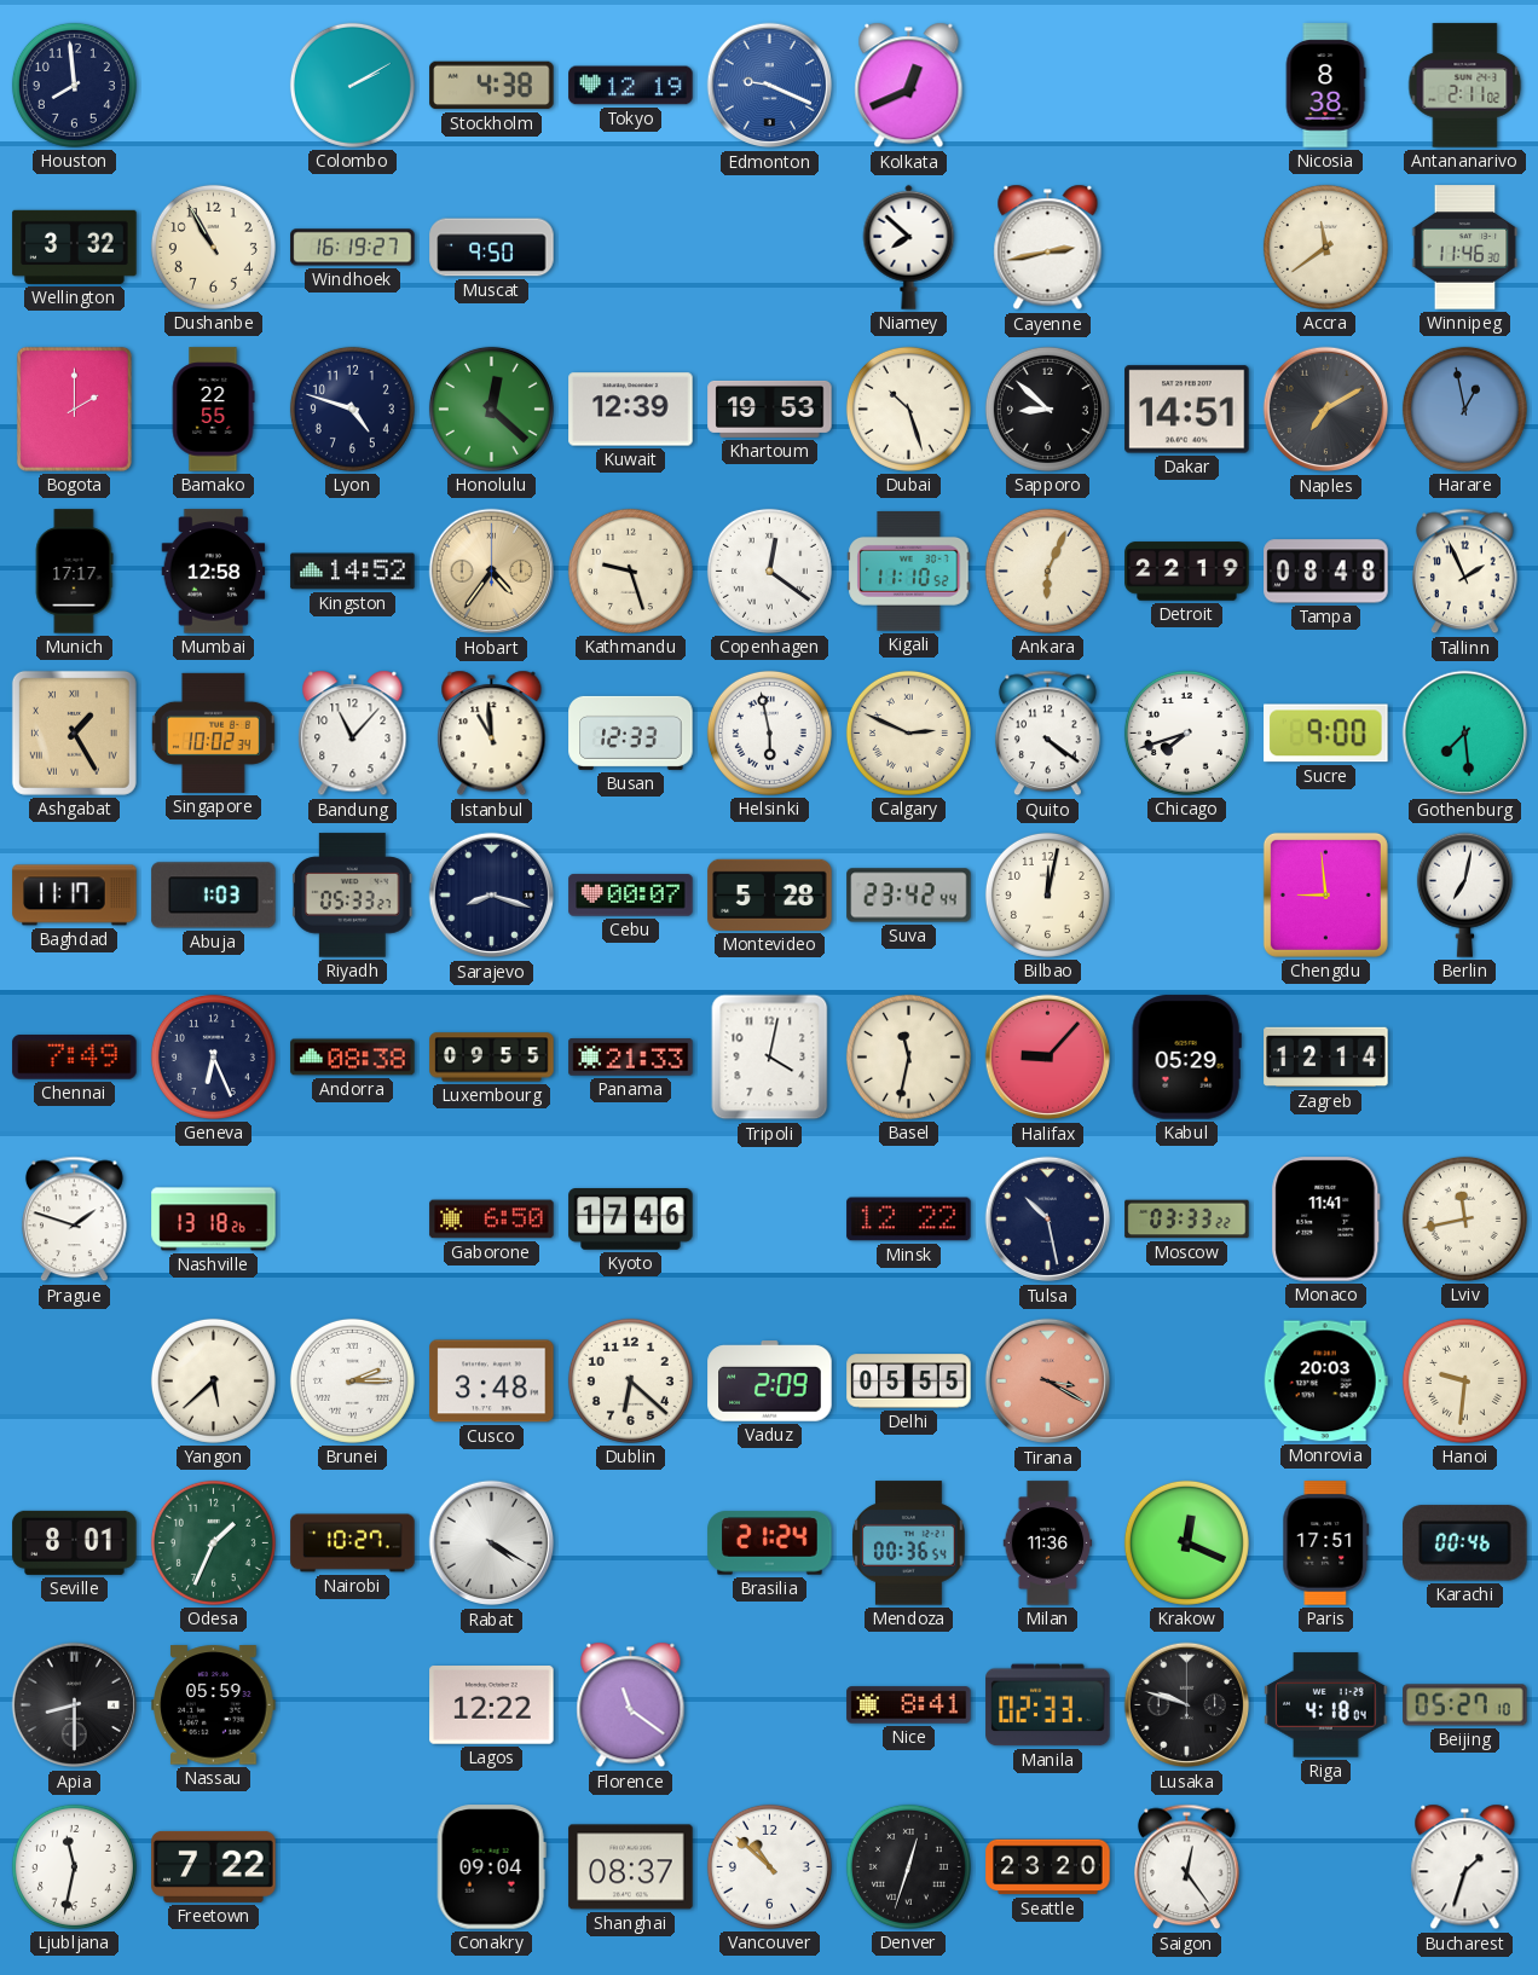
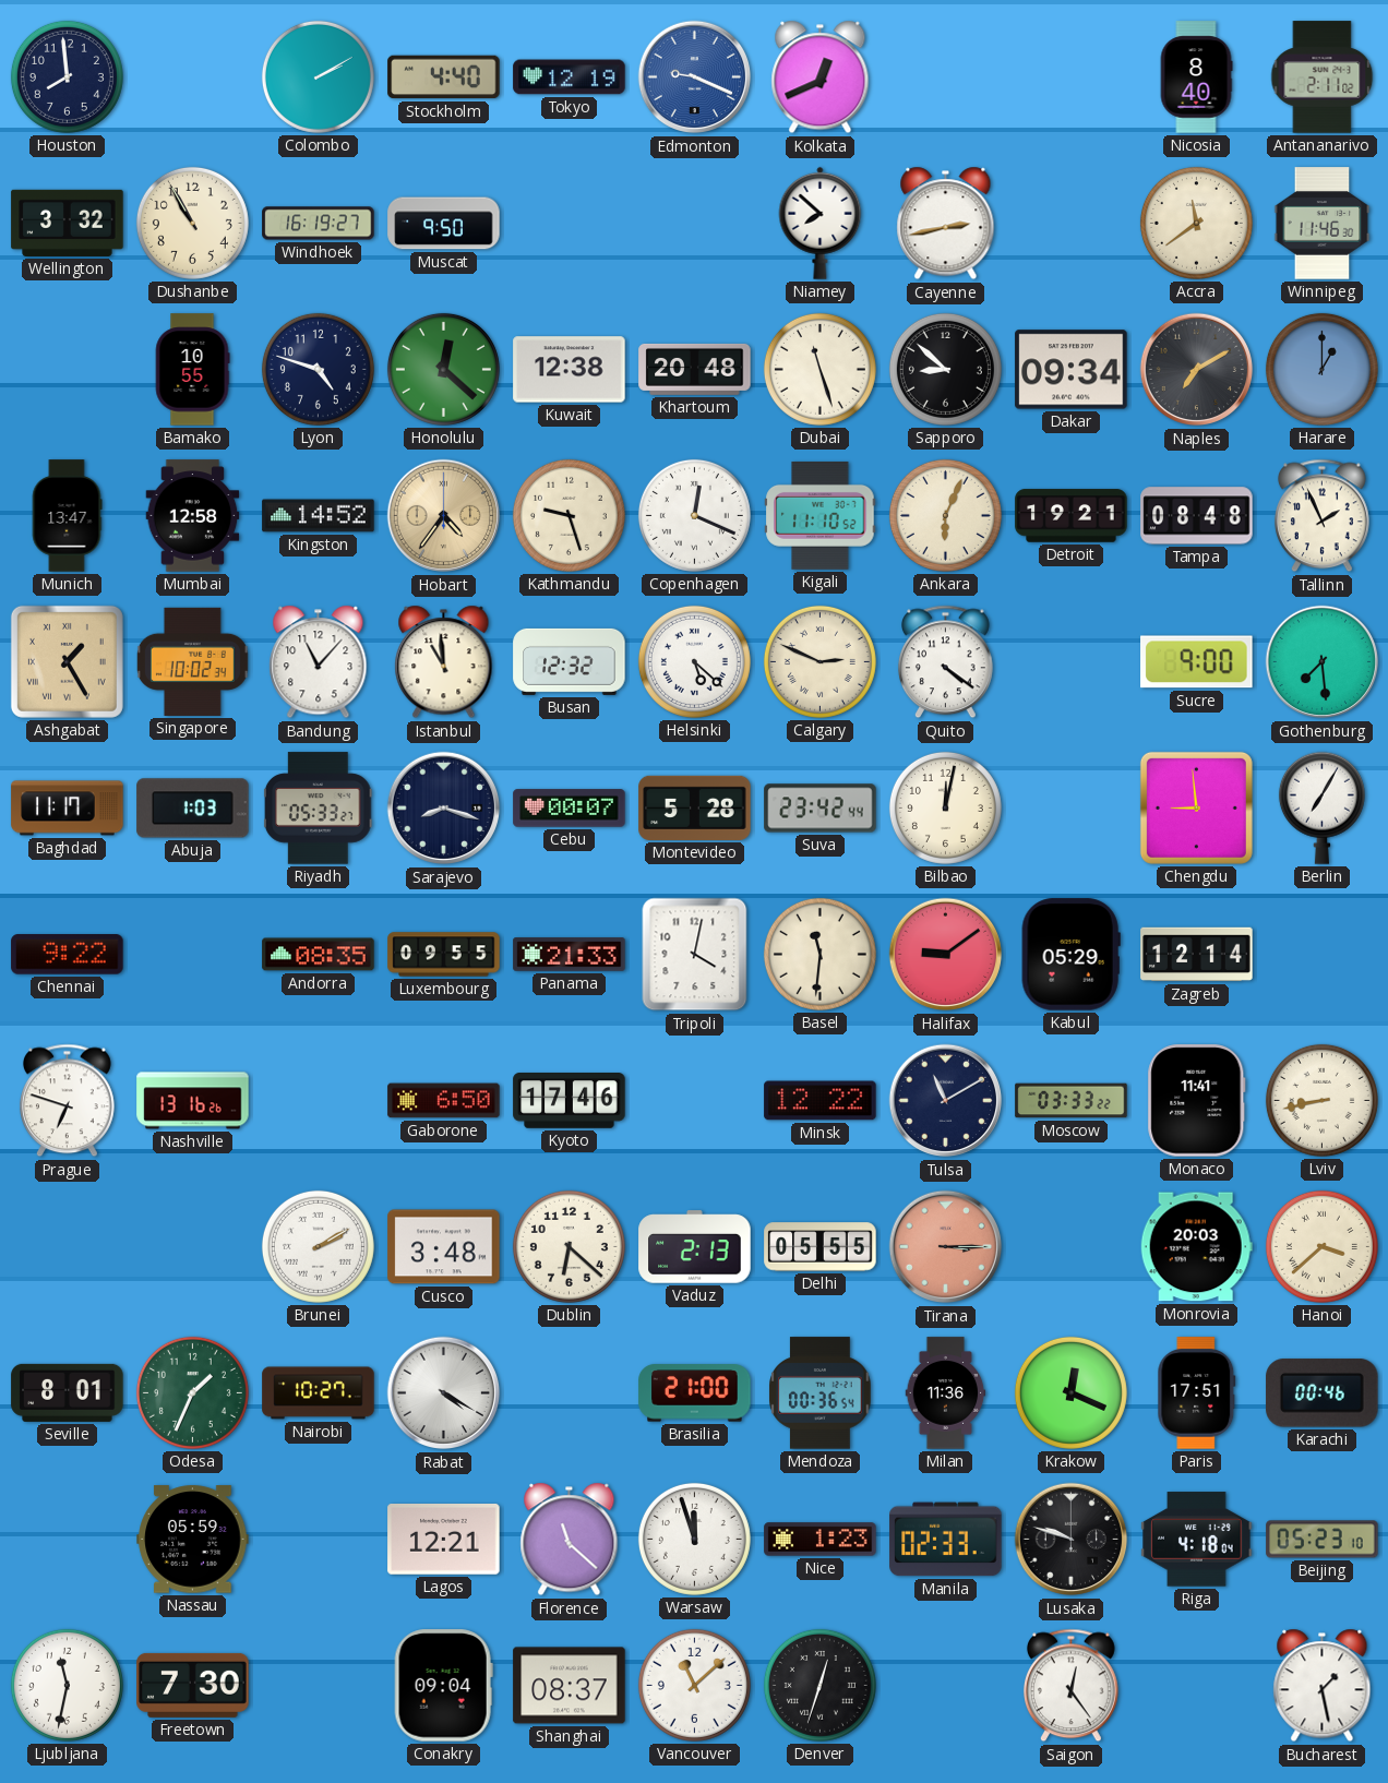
Stockholm: 4:38 -> 4:40
Nicosia: 8:38 -> 8:40
Bogota: 2:00 -> none
Bamako: 22:55 -> 10:55
Kuwait: 12:39 -> 12:38
Khartoum: 19:53 -> 20:48
Dubai: 10:27 -> 11:27
Dakar: 14:51 -> 09:34
Harare: 12:58 -> 1:00
Munich: 17:17 -> 13:47
Copenhagen: 12:21 -> 12:19
Detroit: 22:19 -> 19:21
Busan: 12:33 -> 12:32
Helsinki: 5:58 -> 5:22
Chicago: 7:42 -> none
Berlin: 7:02 -> 7:05
Chennai: 7:49 -> 9:22
Geneva: 6:26 -> none
Andorra: 08:38 -> 08:35
Basel: 11:32 -> 11:31
Halifax: 9:07 -> 9:09
Prague: 1:48 -> 6:48
Nashville: 13:18 -> 13:16
Tulsa: 10:28 -> 11:10
Lviv: 11:43 -> 8:43
Yangon: 5:38 -> none
Brunei: 2:15 -> 2:10
Vaduz: 2:09 -> 2:13
Tirana: 3:20 -> 3:15
Hanoi: 9:31 -> 3:38
Brasilia: 21:24 -> 21:00
Apia: 8:30 -> none
Lagos: 12:22 -> 12:21
Florence: 11:21 -> 11:22
Warsaw: none -> 11:57
Nice: 8:41 -> 1:23
Beijing: 05:27 -> 05:23
Freetown: 7:22 -> 7:30
Vancouver: 10:52 -> 11:08
Seattle: 23:20 -> none
Bucharest: 1:33 -> 1:28
